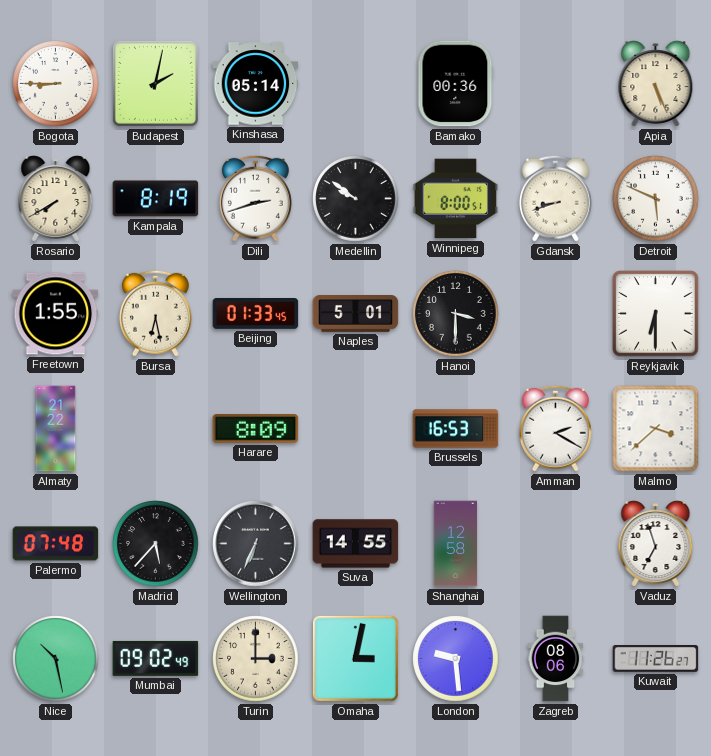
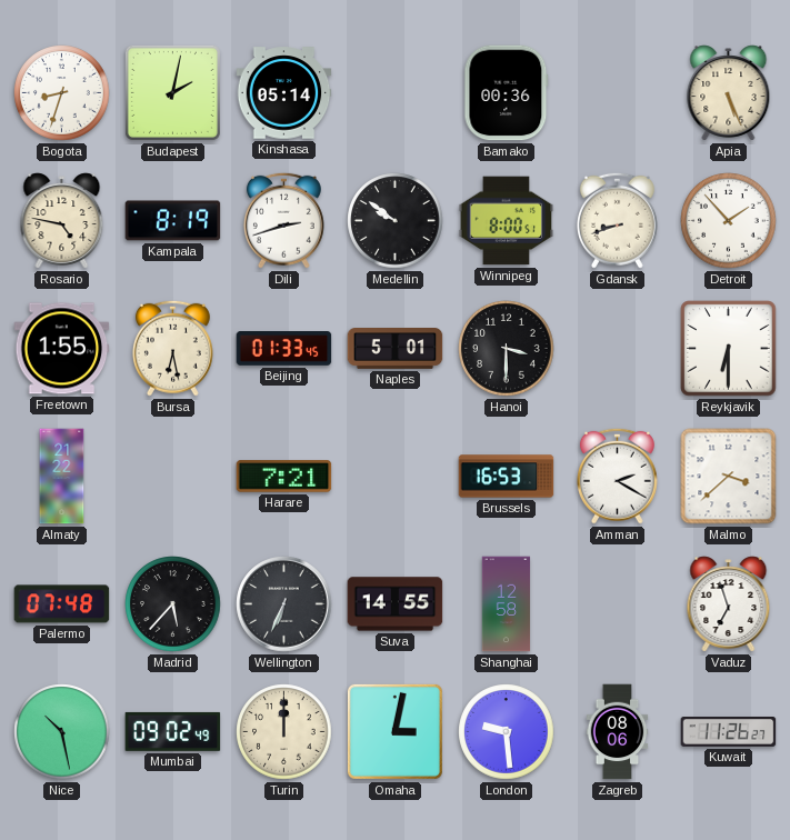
Bogota: 8:45 -> 8:33
Rosario: 7:40 -> 4:47
Detroit: 5:49 -> 1:53
Harare: 8:09 -> 7:21
Turin: 3:00 -> 12:00
